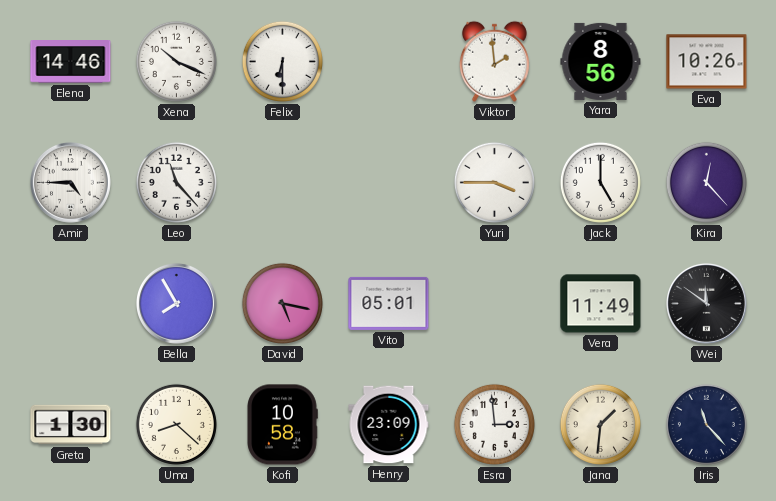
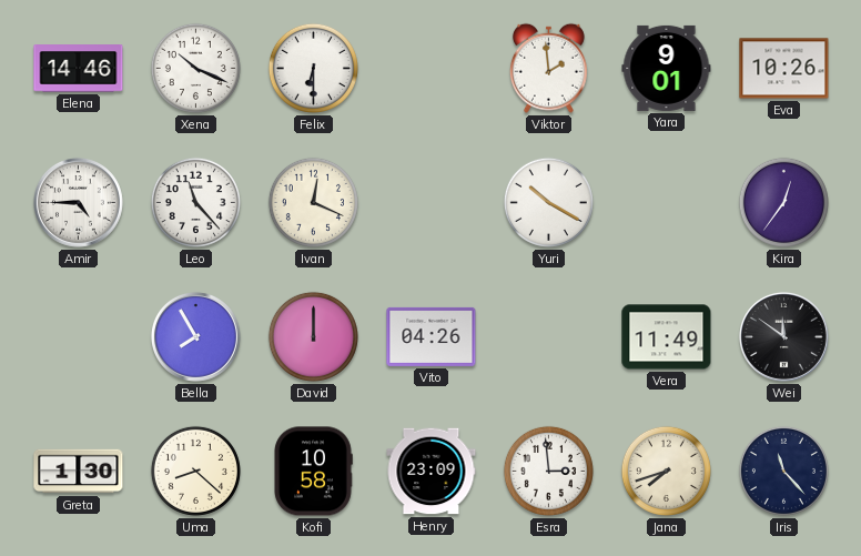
Yara: 8:56 -> 9:01
Ivan: none -> 12:19
Yuri: 3:45 -> 10:20
Jack: 5:00 -> none
Kira: 12:23 -> 12:36
David: 5:17 -> 12:00
Vito: 05:01 -> 04:26
Jana: 1:31 -> 7:42
